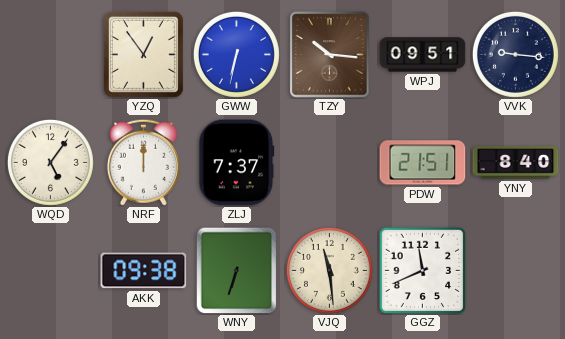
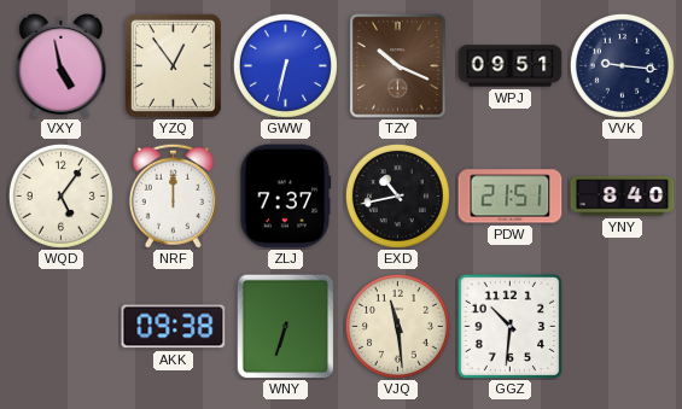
VXY: none -> 4:58
TZY: 10:16 -> 10:19
EXD: none -> 10:43
GGZ: 11:41 -> 10:31
